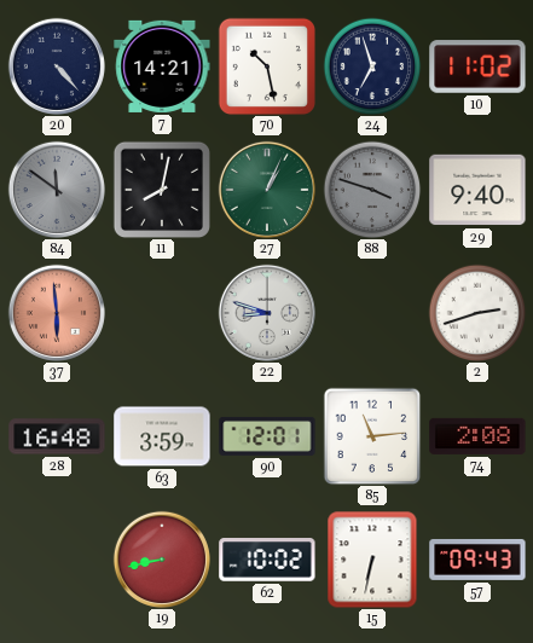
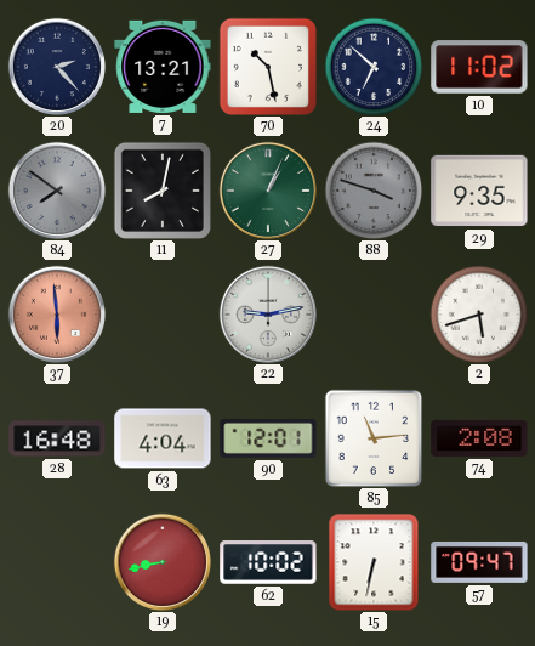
20: 4:23 -> 2:23
7: 14:21 -> 13:21
24: 6:57 -> 6:52
84: 11:51 -> 7:51
29: 9:40 -> 9:35
22: 8:48 -> 9:13
2: 2:42 -> 5:42
63: 3:59 -> 4:04
57: 09:43 -> 09:47
